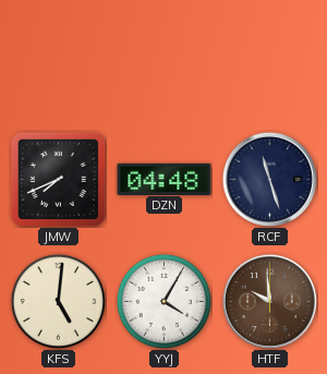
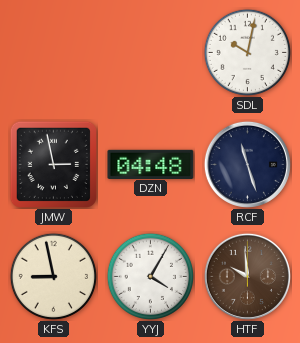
SDL: none -> 10:02
JMW: 7:41 -> 2:58
KFS: 5:01 -> 8:58
